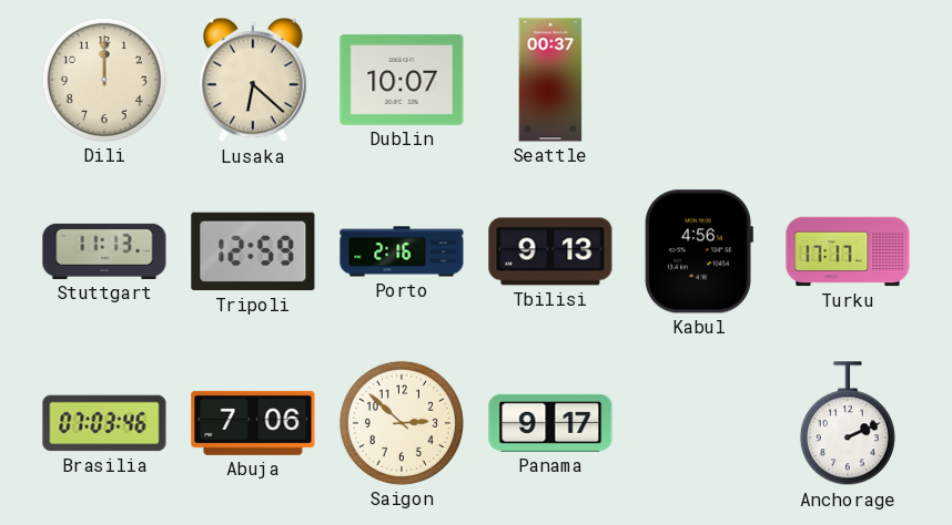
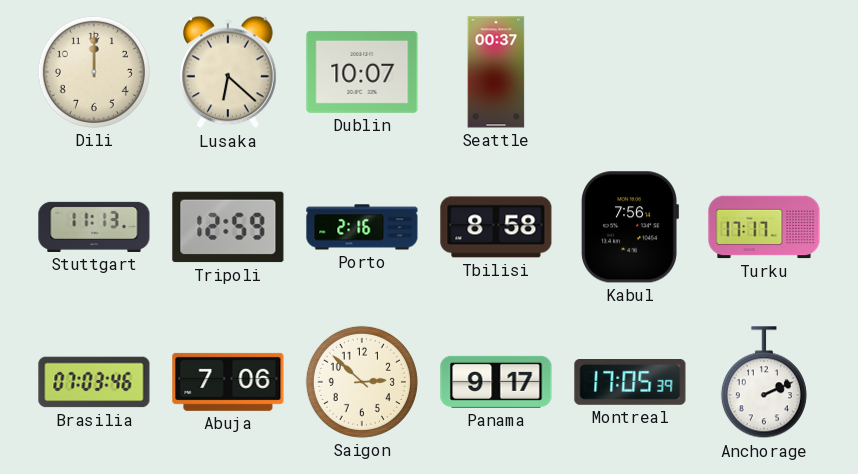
Tbilisi: 9:13 -> 8:58
Kabul: 4:56 -> 7:56
Montreal: none -> 17:05
